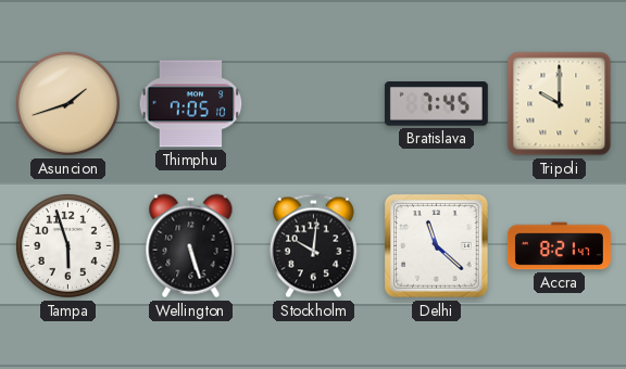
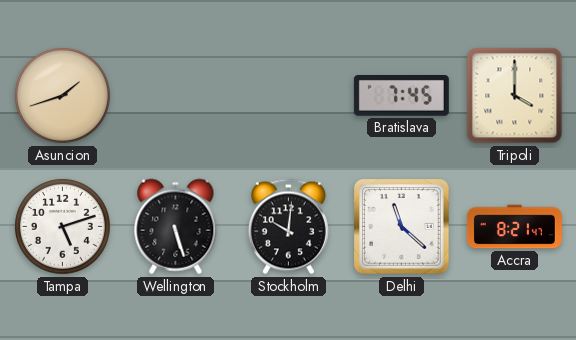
Thimphu: 7:05 -> none
Tripoli: 10:00 -> 4:00
Tampa: 5:57 -> 5:12
